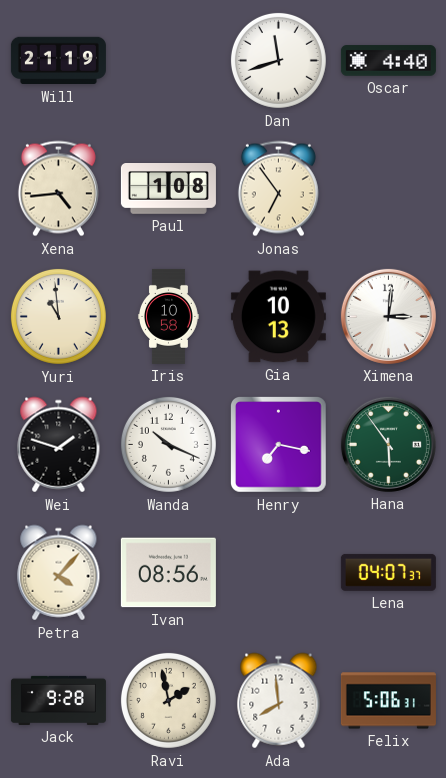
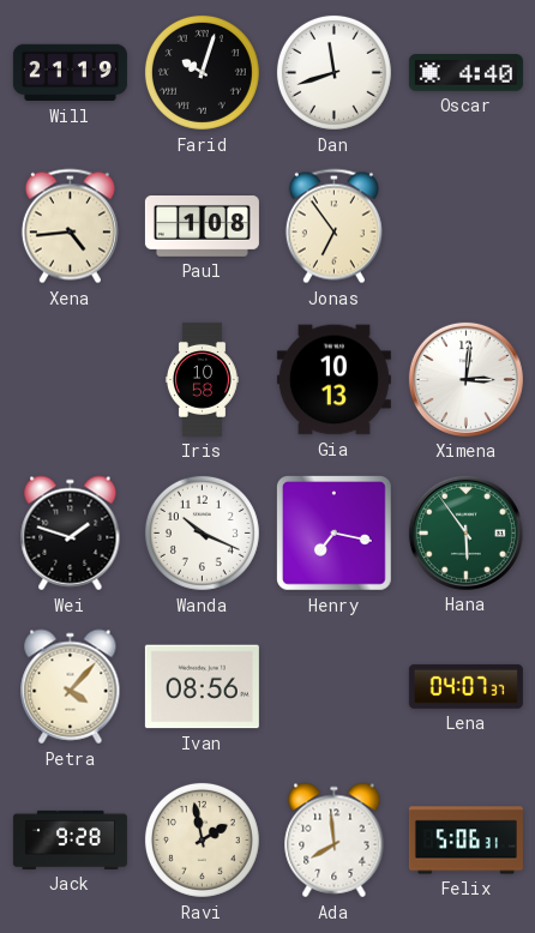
Farid: none -> 10:03
Yuri: 10:59 -> none
